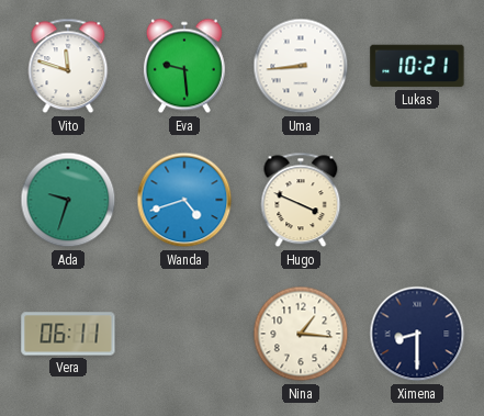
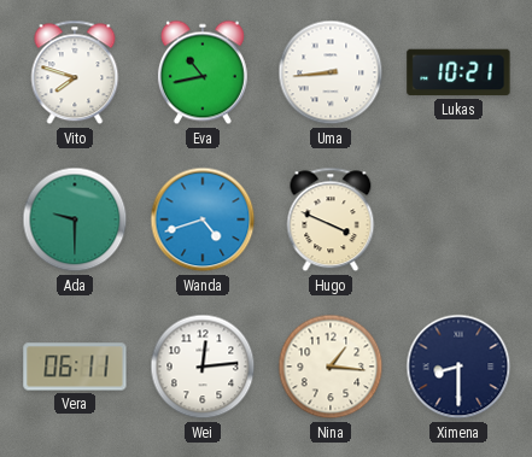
Vito: 11:48 -> 7:48
Eva: 9:29 -> 10:43
Ada: 9:33 -> 9:30
Wei: none -> 12:14
